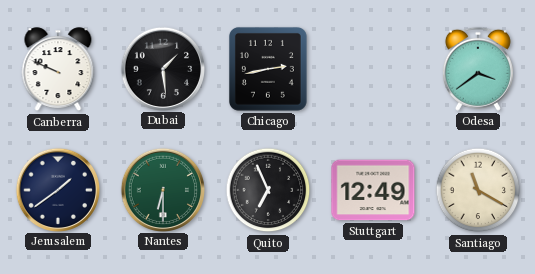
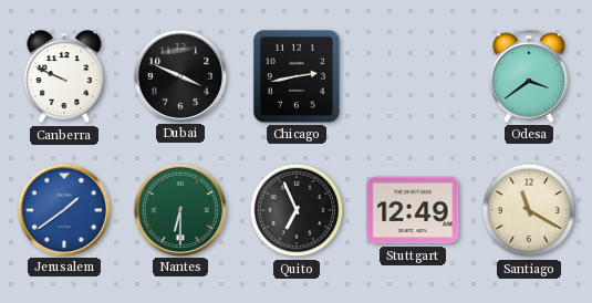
Dubai: 1:29 -> 3:49
Jerusalem dial: navy -> blue
